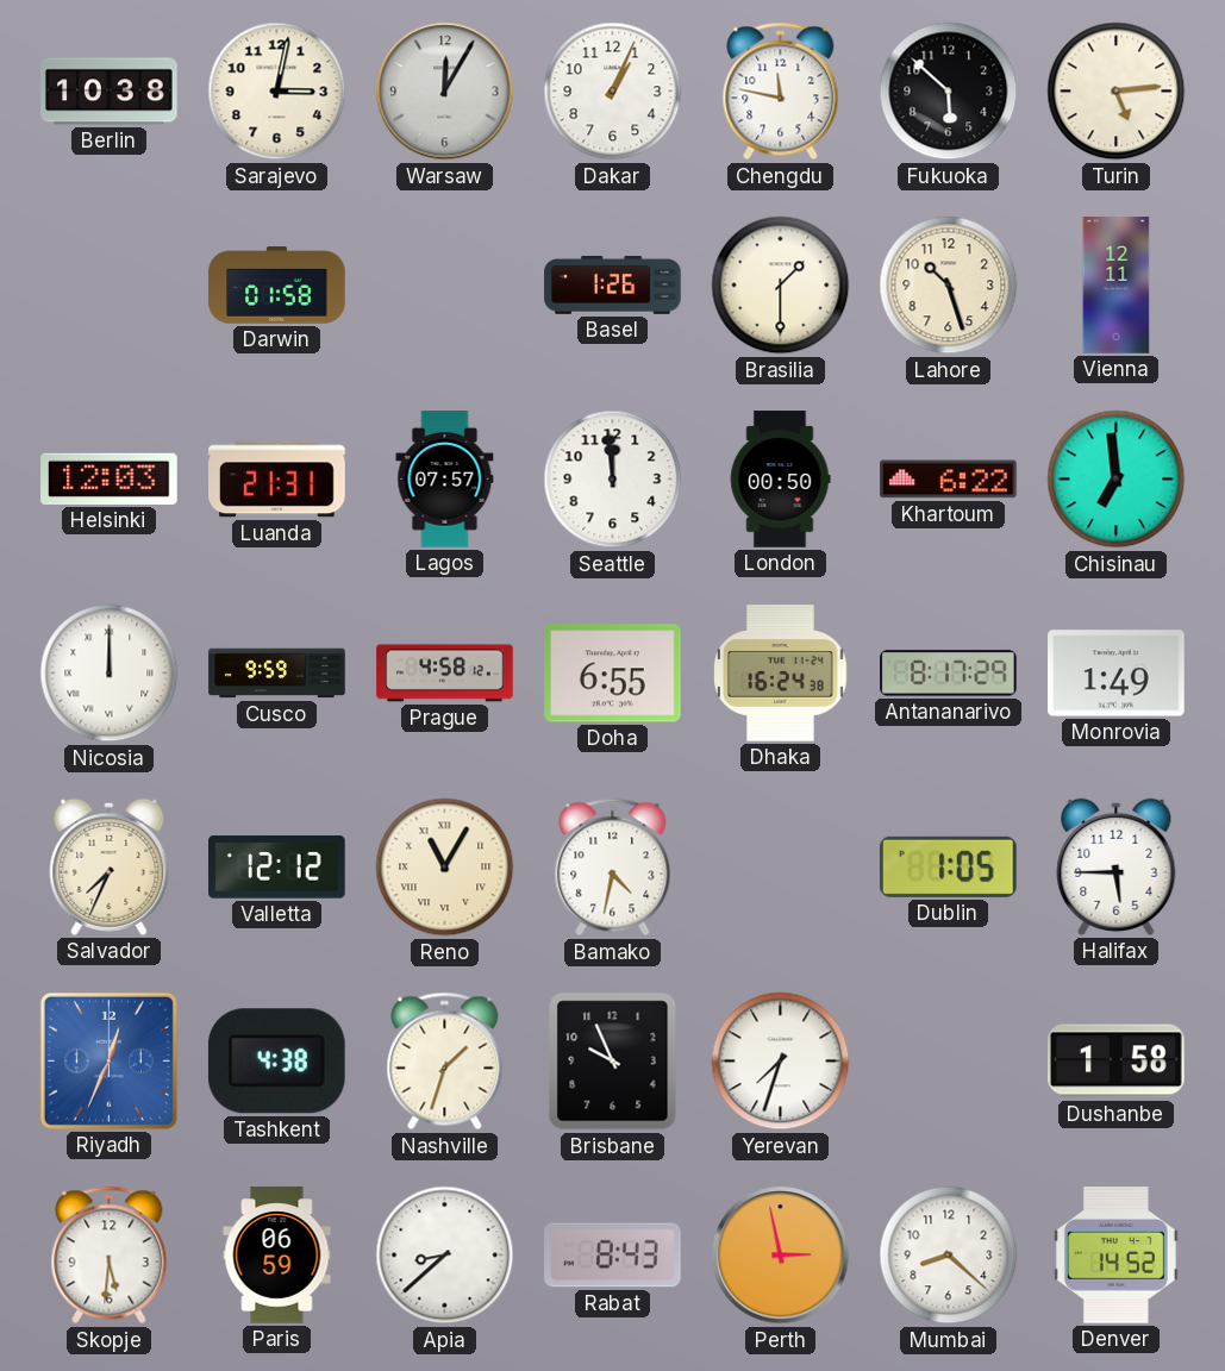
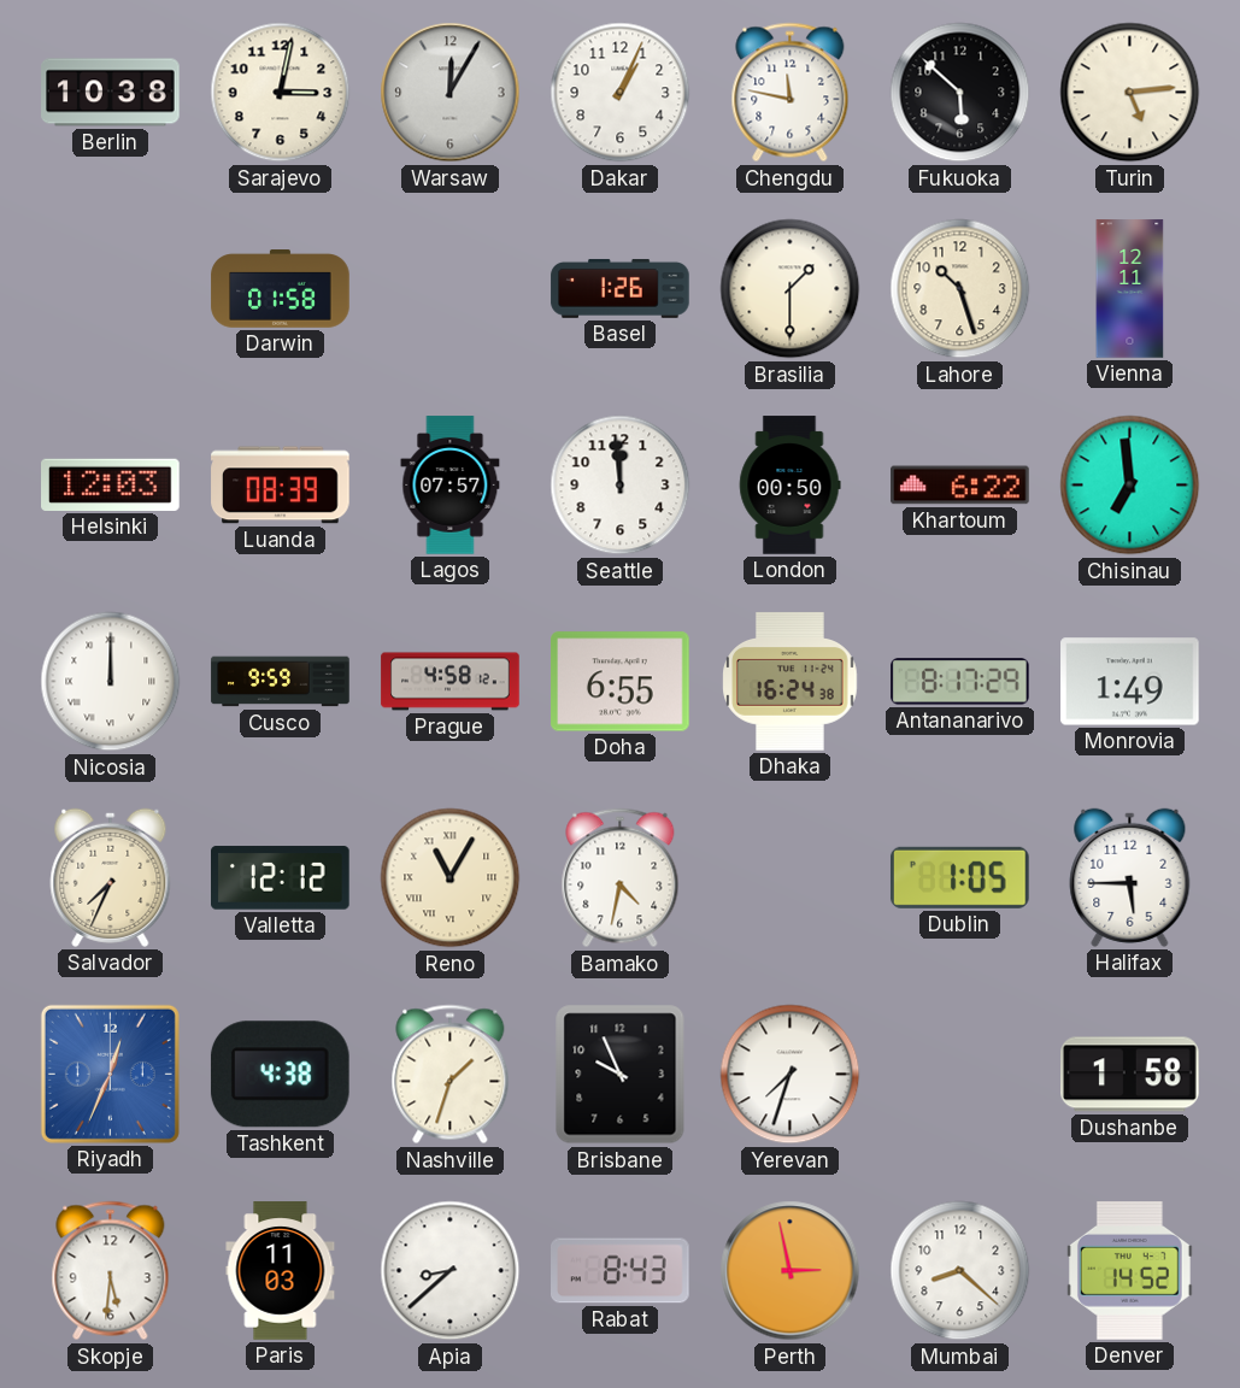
Luanda: 21:31 -> 08:39
Paris: 06:59 -> 11:03
